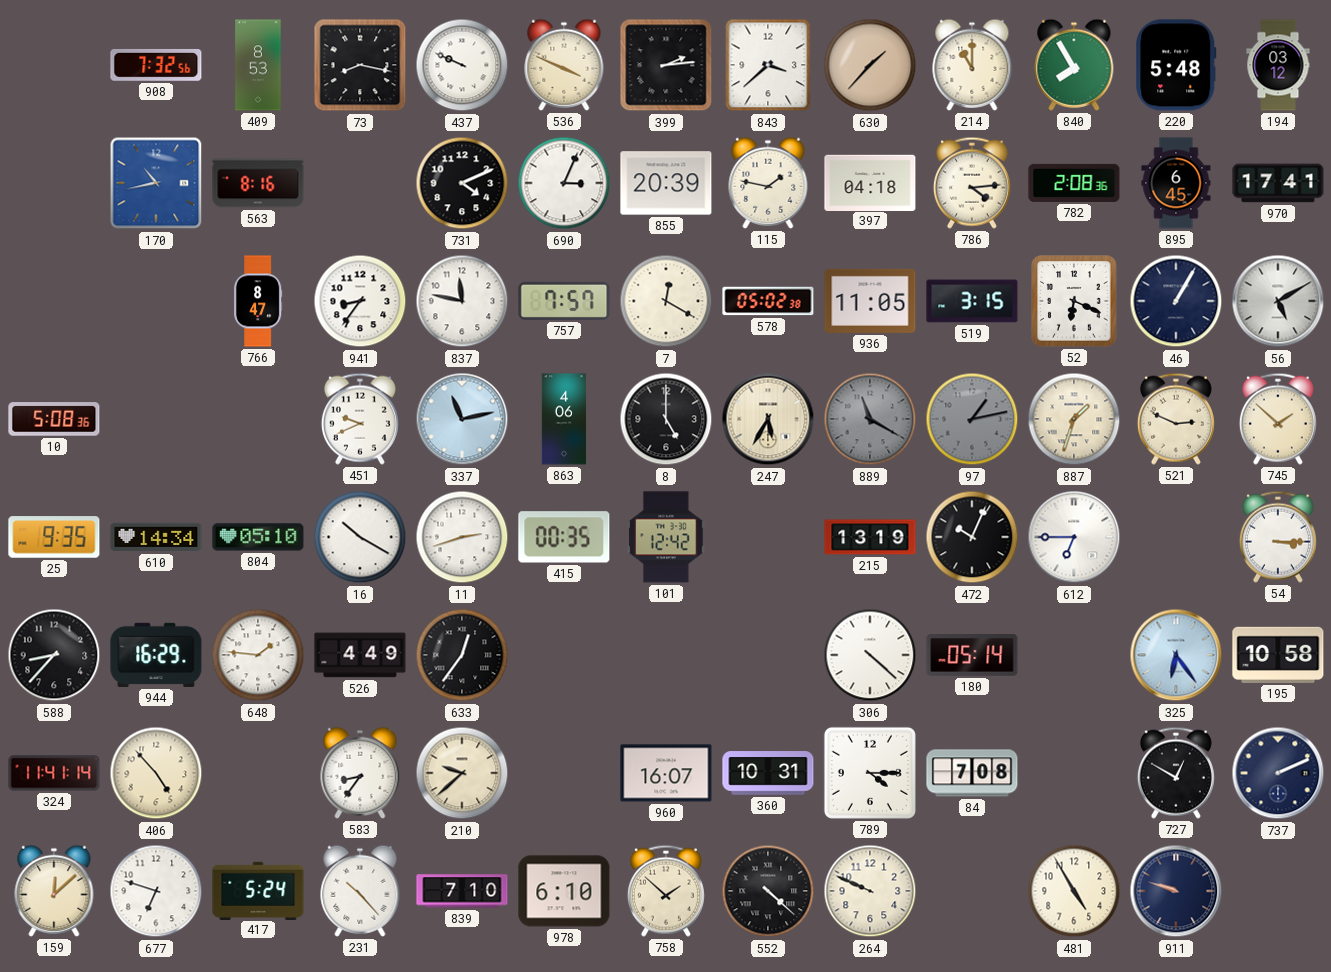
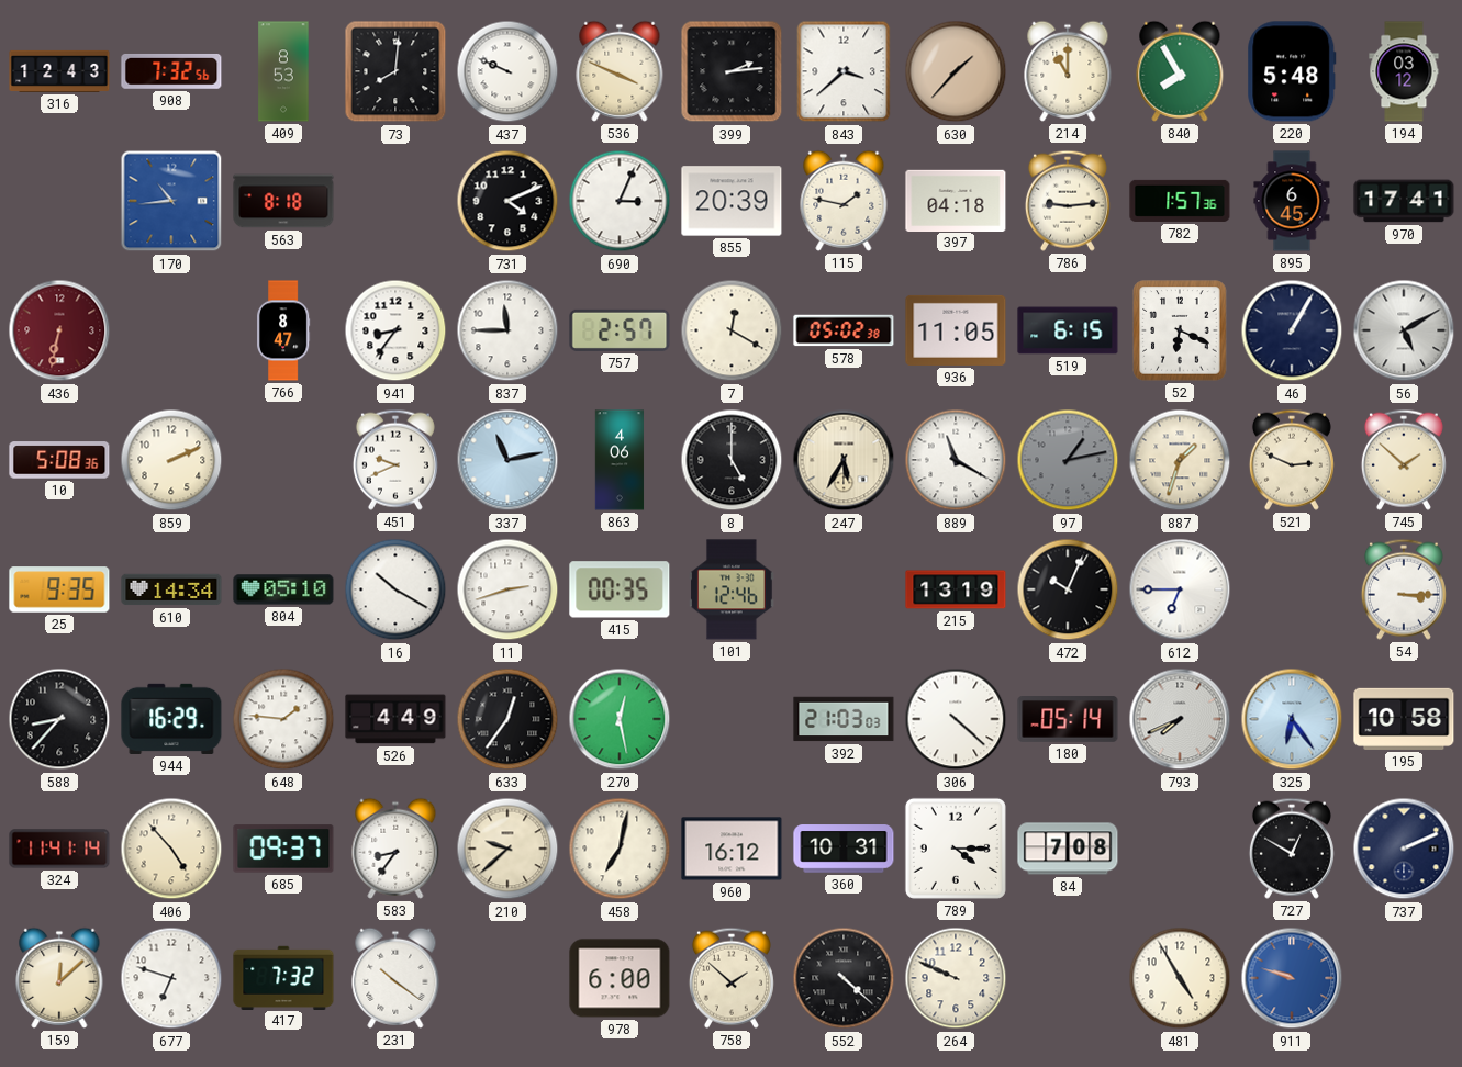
316: none -> 12:43
73: 8:17 -> 8:01
170: 10:43 -> 10:44
563: 8:16 -> 8:18
786: 4:14 -> 9:14
782: 2:08 -> 1:57
436: none -> 6:32
837: 11:47 -> 11:45
757: 7:57 -> 2:57
519: 3:15 -> 6:15
859: none -> 2:11
889 dial: grey -> white
101: 12:42 -> 12:46
270: none -> 12:28
392: none -> 21:03
793: none -> 7:41
685: none -> 09:37
458: none -> 7:02
960: 16:07 -> 16:12
417: 5:24 -> 7:32
231: 10:23 -> 10:21
839: 7:10 -> none
978: 6:10 -> 6:00
911 dial: navy -> blue
